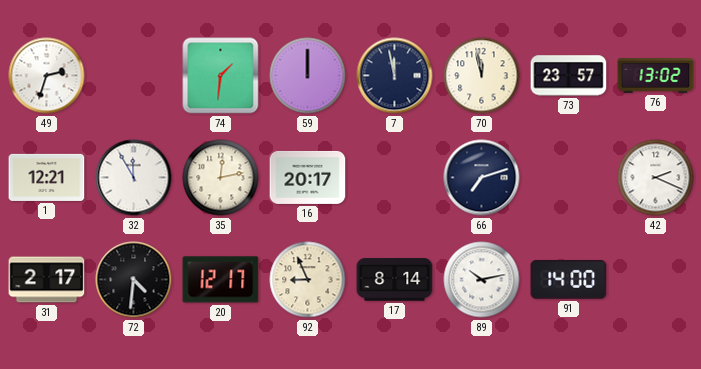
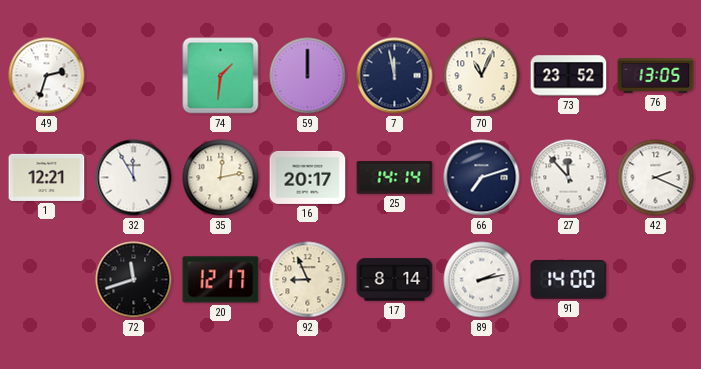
70: 11:58 -> 11:04
73: 23:57 -> 23:52
76: 13:02 -> 13:05
25: none -> 14:14
27: none -> 11:53
31: 2:17 -> none
72: 4:31 -> 11:42
89: 10:13 -> 2:13
